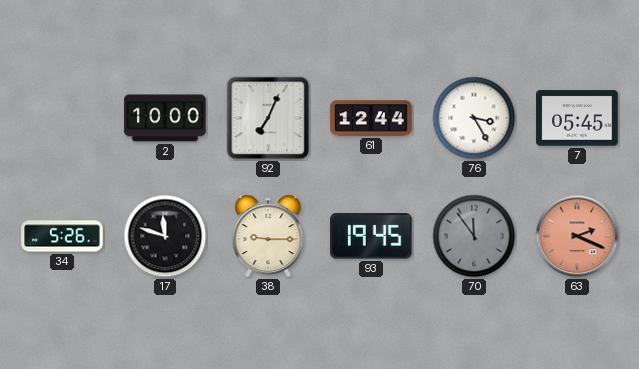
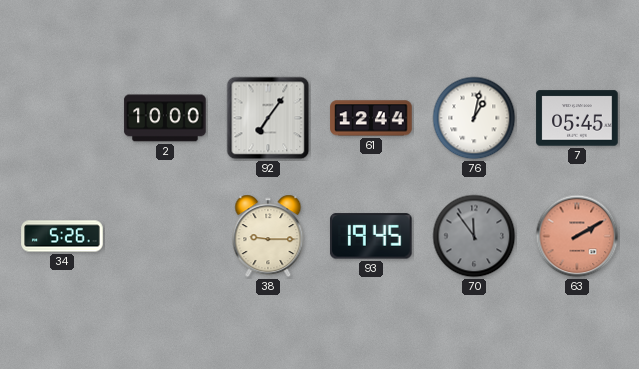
92: 7:04 -> 7:06
76: 3:25 -> 1:02
17: 11:48 -> none
63: 2:19 -> 2:10
